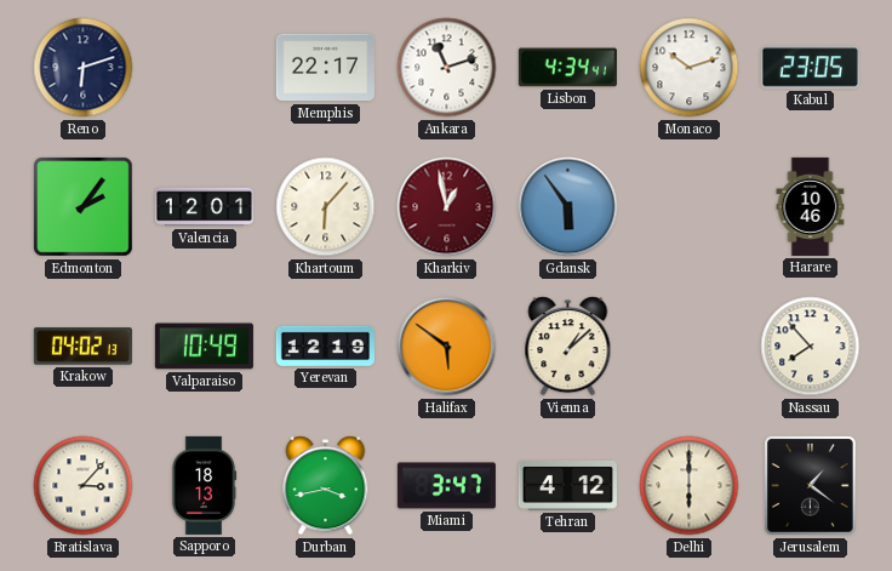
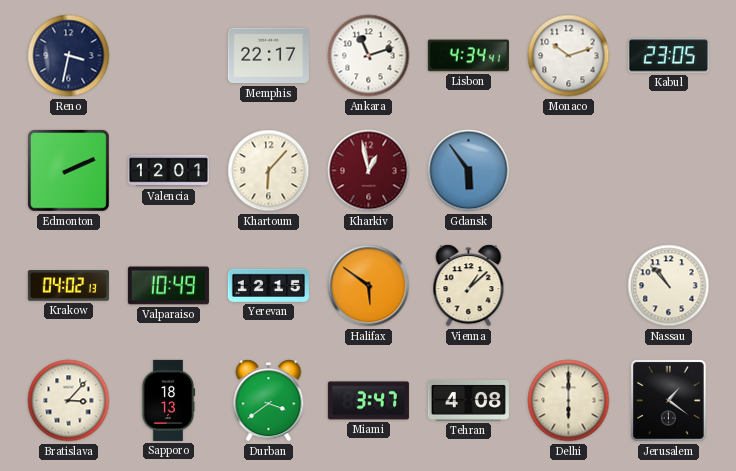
Reno: 6:12 -> 3:32
Edmonton: 2:06 -> 2:11
Harare: 10:46 -> none
Yerevan: 12:19 -> 12:15
Nassau: 7:53 -> 10:53
Durban: 3:43 -> 3:39
Tehran: 4:12 -> 4:08
